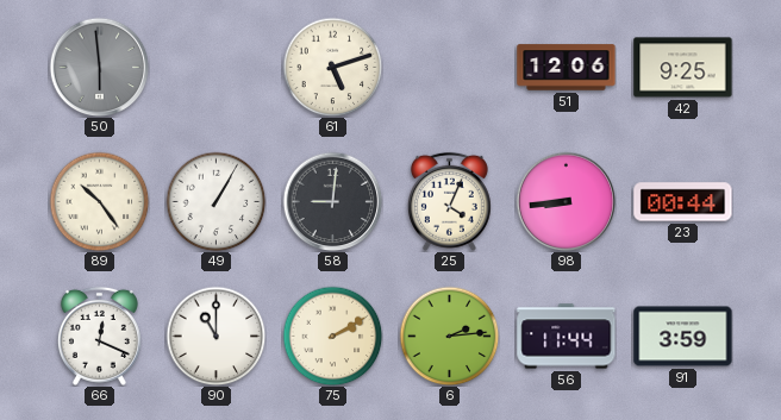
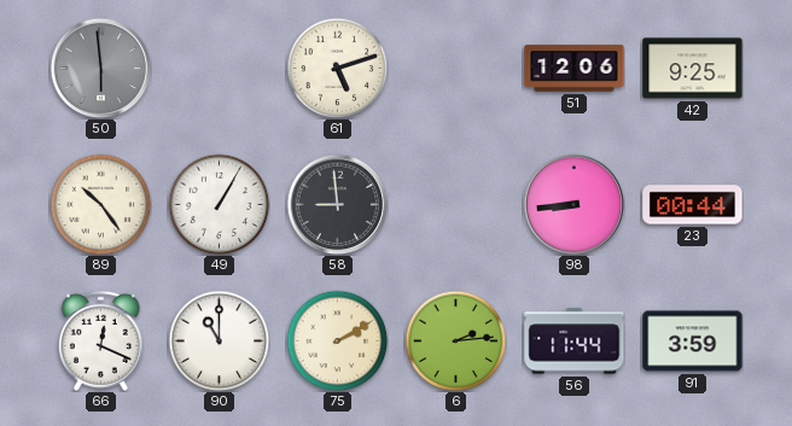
58: 9:01 -> 8:59
25: 4:04 -> none
